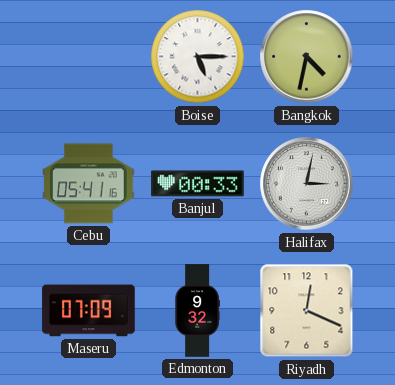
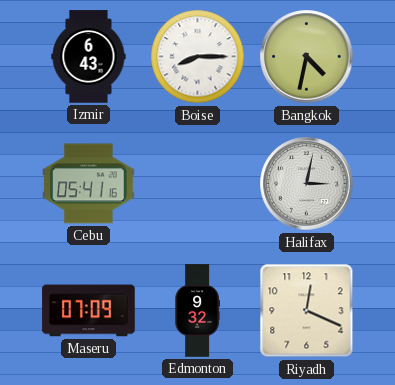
Izmir: none -> 6:43
Boise: 5:15 -> 8:15
Banjul: 00:33 -> none
